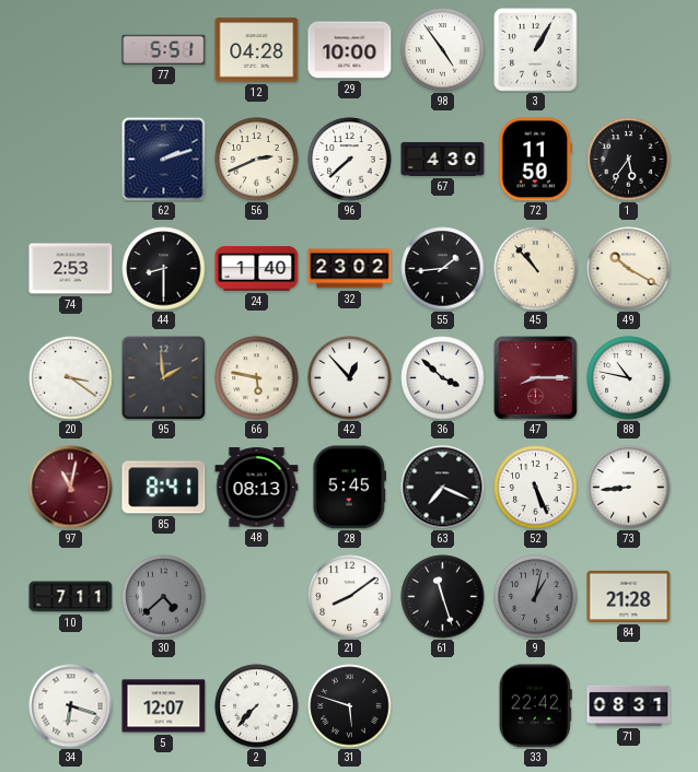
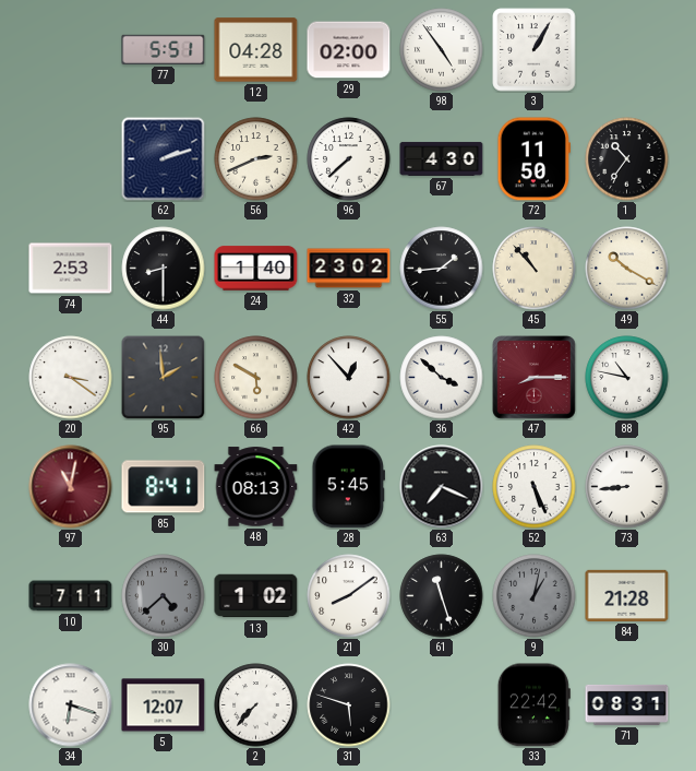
29: 10:00 -> 02:00
1: 5:36 -> 10:36
66: 5:47 -> 5:50
13: none -> 1:02
